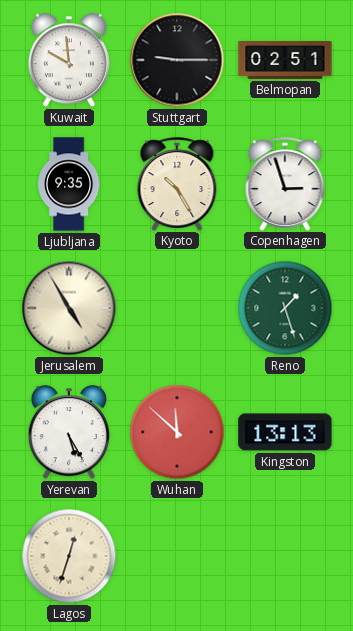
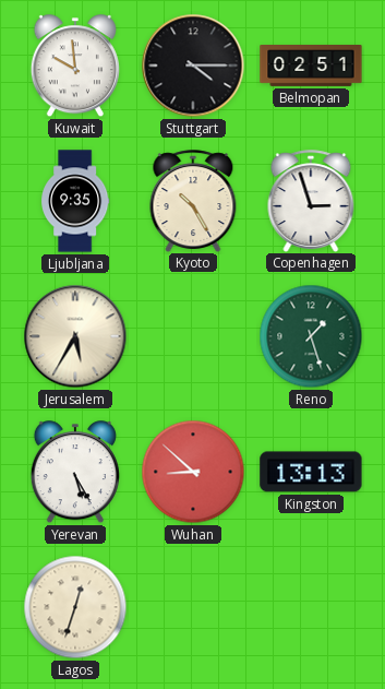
Stuttgart: 9:15 -> 4:15
Jerusalem: 4:55 -> 5:35
Wuhan: 11:52 -> 8:52
